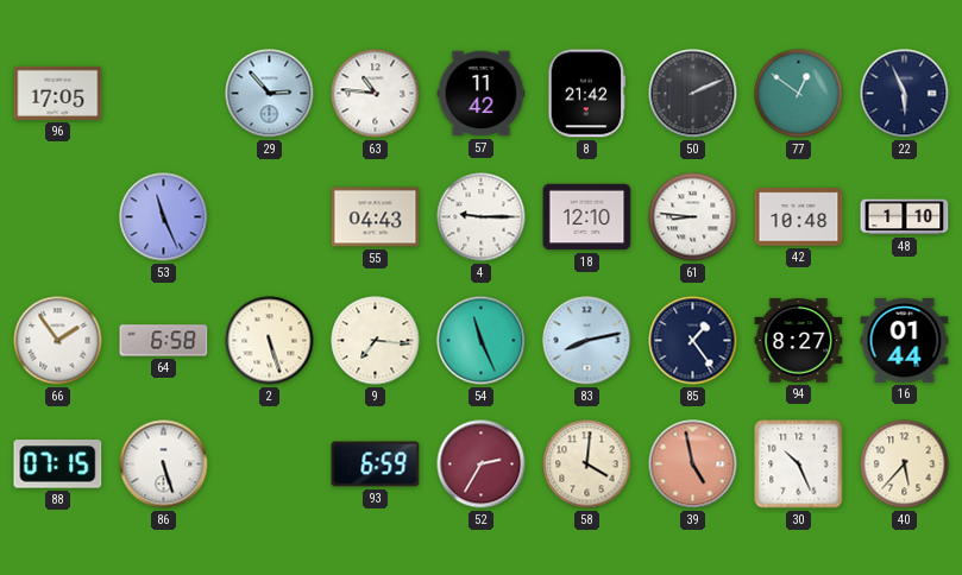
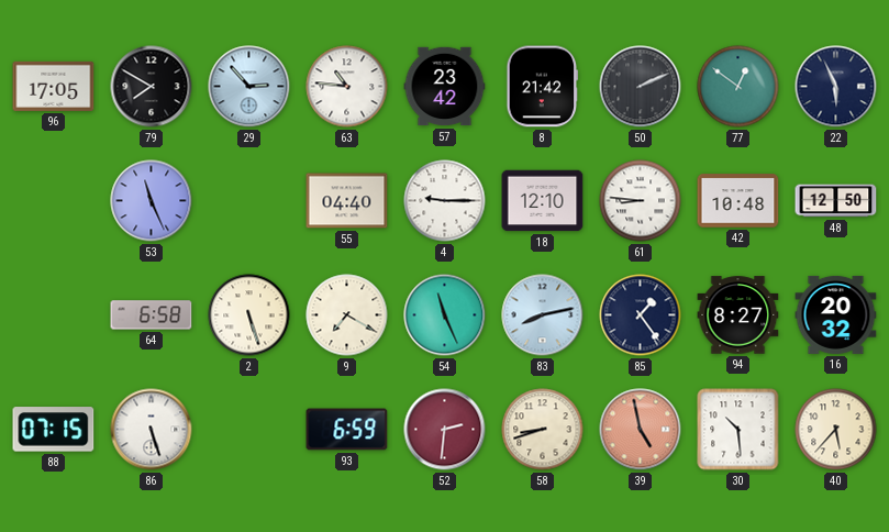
79: none -> 7:50
57: 11:42 -> 23:42
55: 04:43 -> 04:40
48: 1:10 -> 12:50
66: 1:54 -> none
9: 7:16 -> 7:20
16: 01:44 -> 20:32
52: 2:35 -> 2:31
58: 4:01 -> 8:42
30: 10:26 -> 10:29
